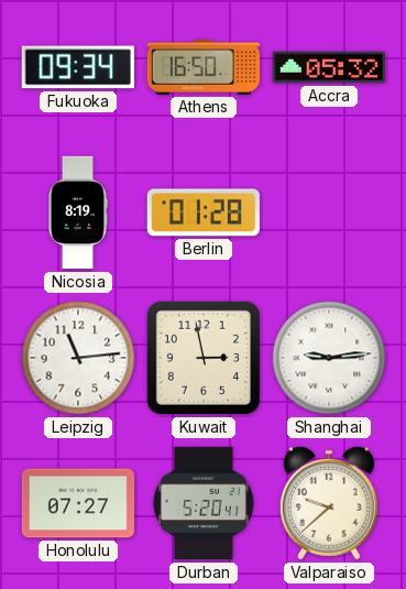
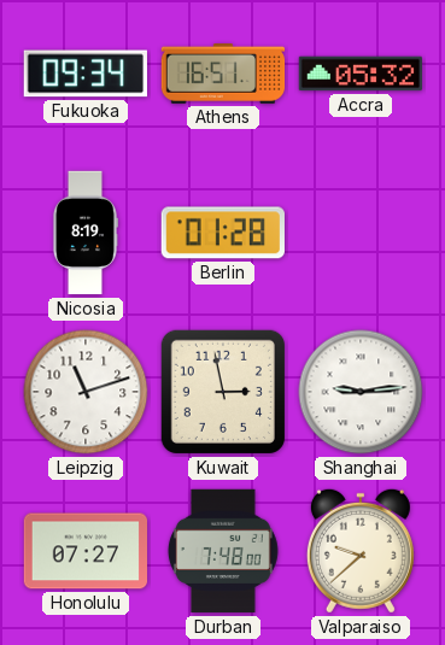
Athens: 16:50 -> 16:51
Leipzig: 11:14 -> 11:12
Durban: 5:20 -> 7:48
